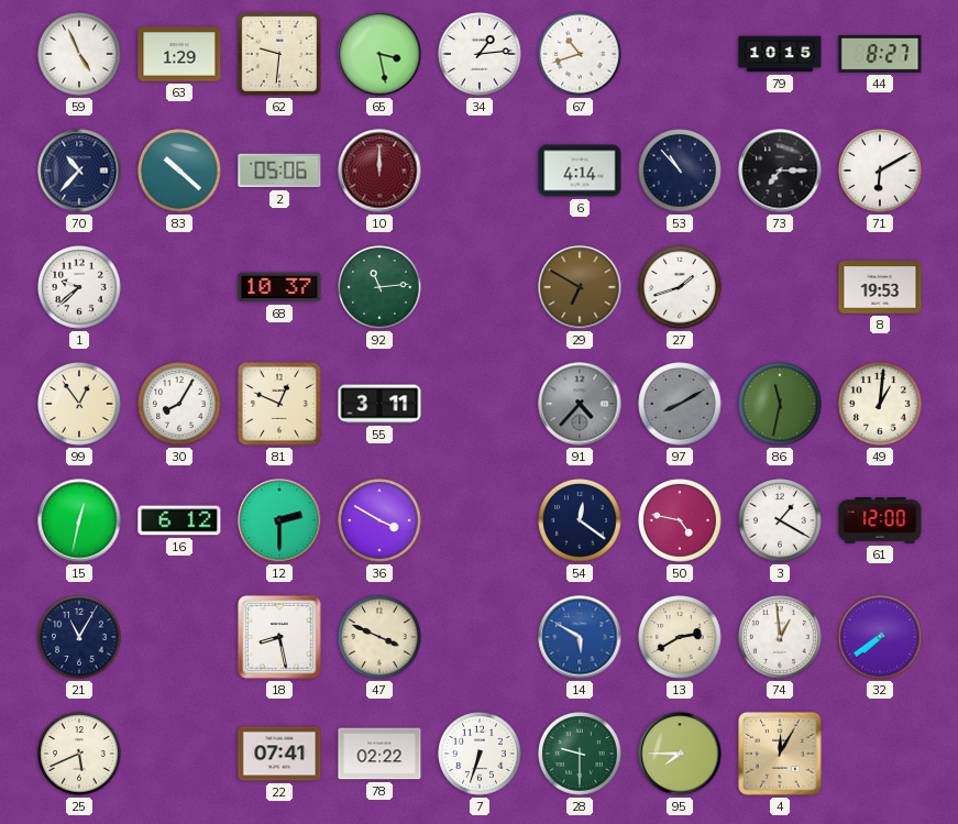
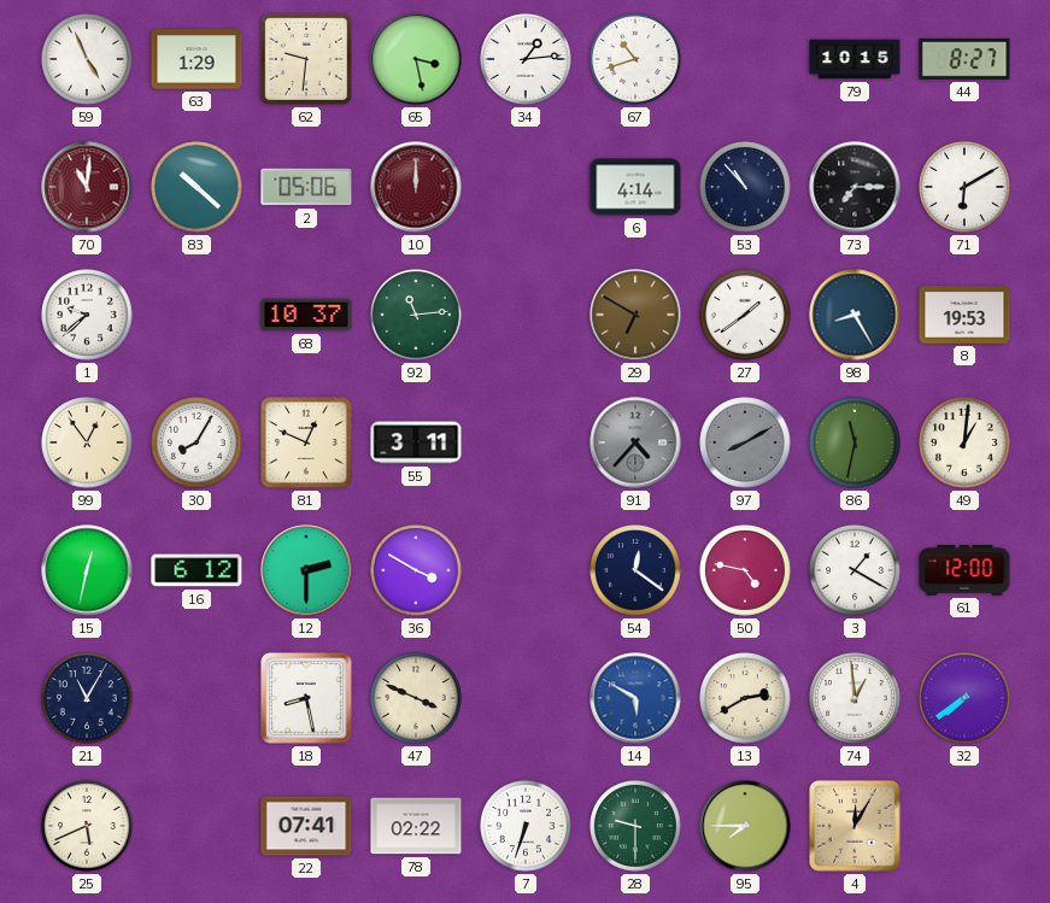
70: 10:37 -> 11:01
70 dial: navy -> burgundy
27: 1:42 -> 1:39
98: none -> 8:25
